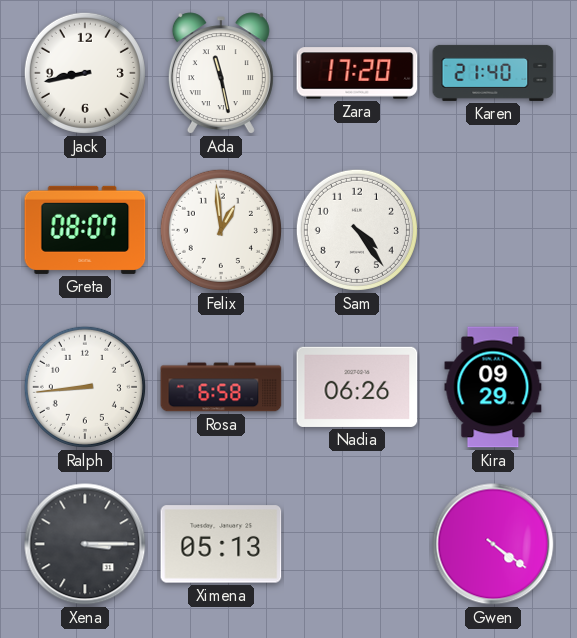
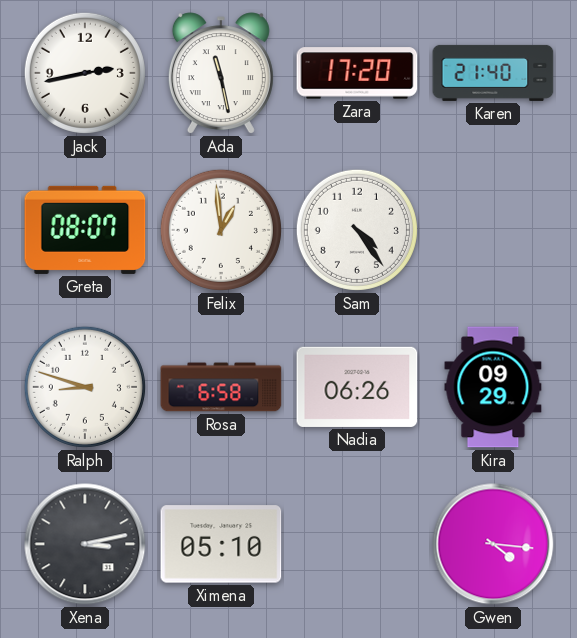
Jack: 8:43 -> 2:43
Ralph: 8:44 -> 8:48
Xena: 3:15 -> 3:13
Ximena: 05:13 -> 05:10
Gwen: 4:21 -> 4:16
